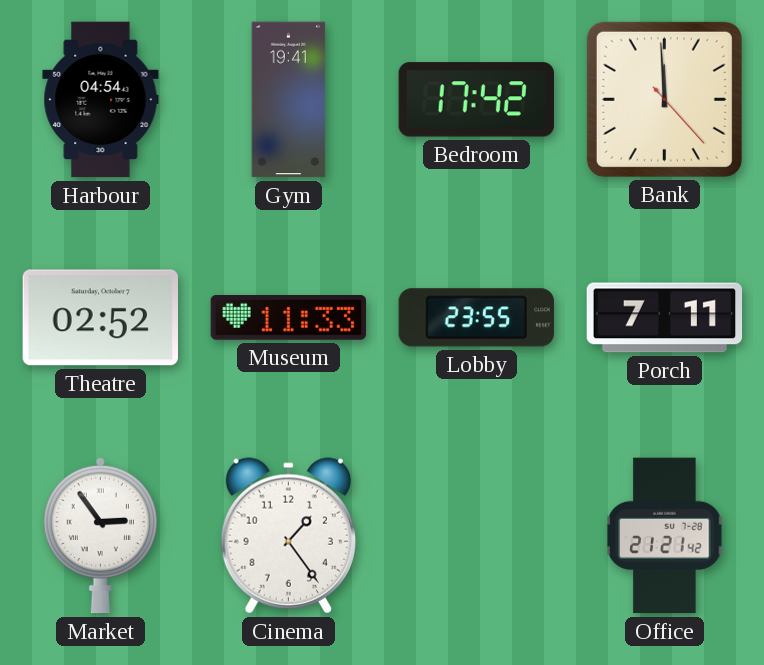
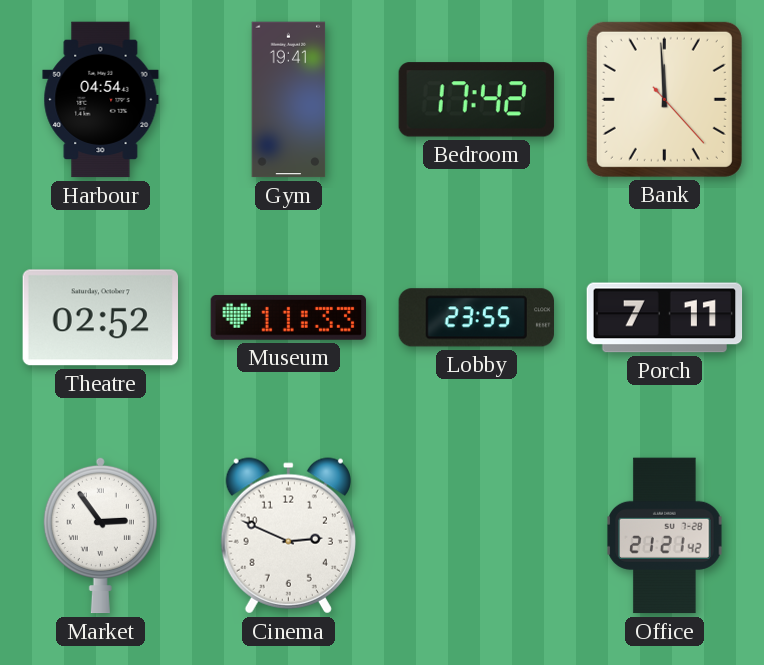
Cinema: 1:24 -> 2:49
